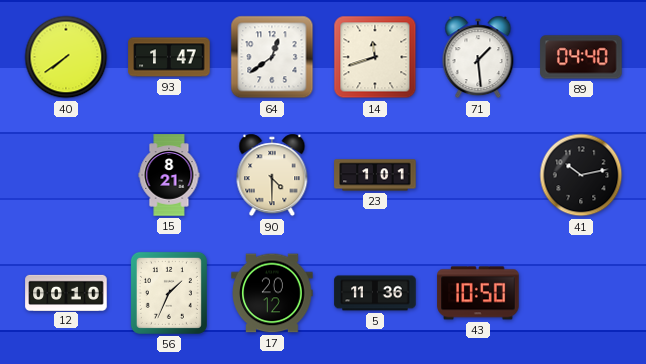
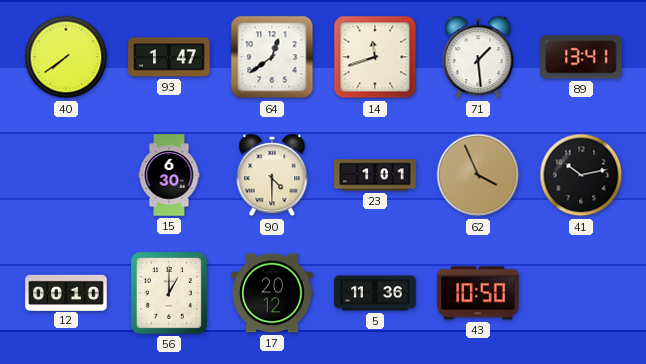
89: 04:40 -> 13:41
15: 8:21 -> 6:30
62: none -> 3:56
56: 1:34 -> 1:00
